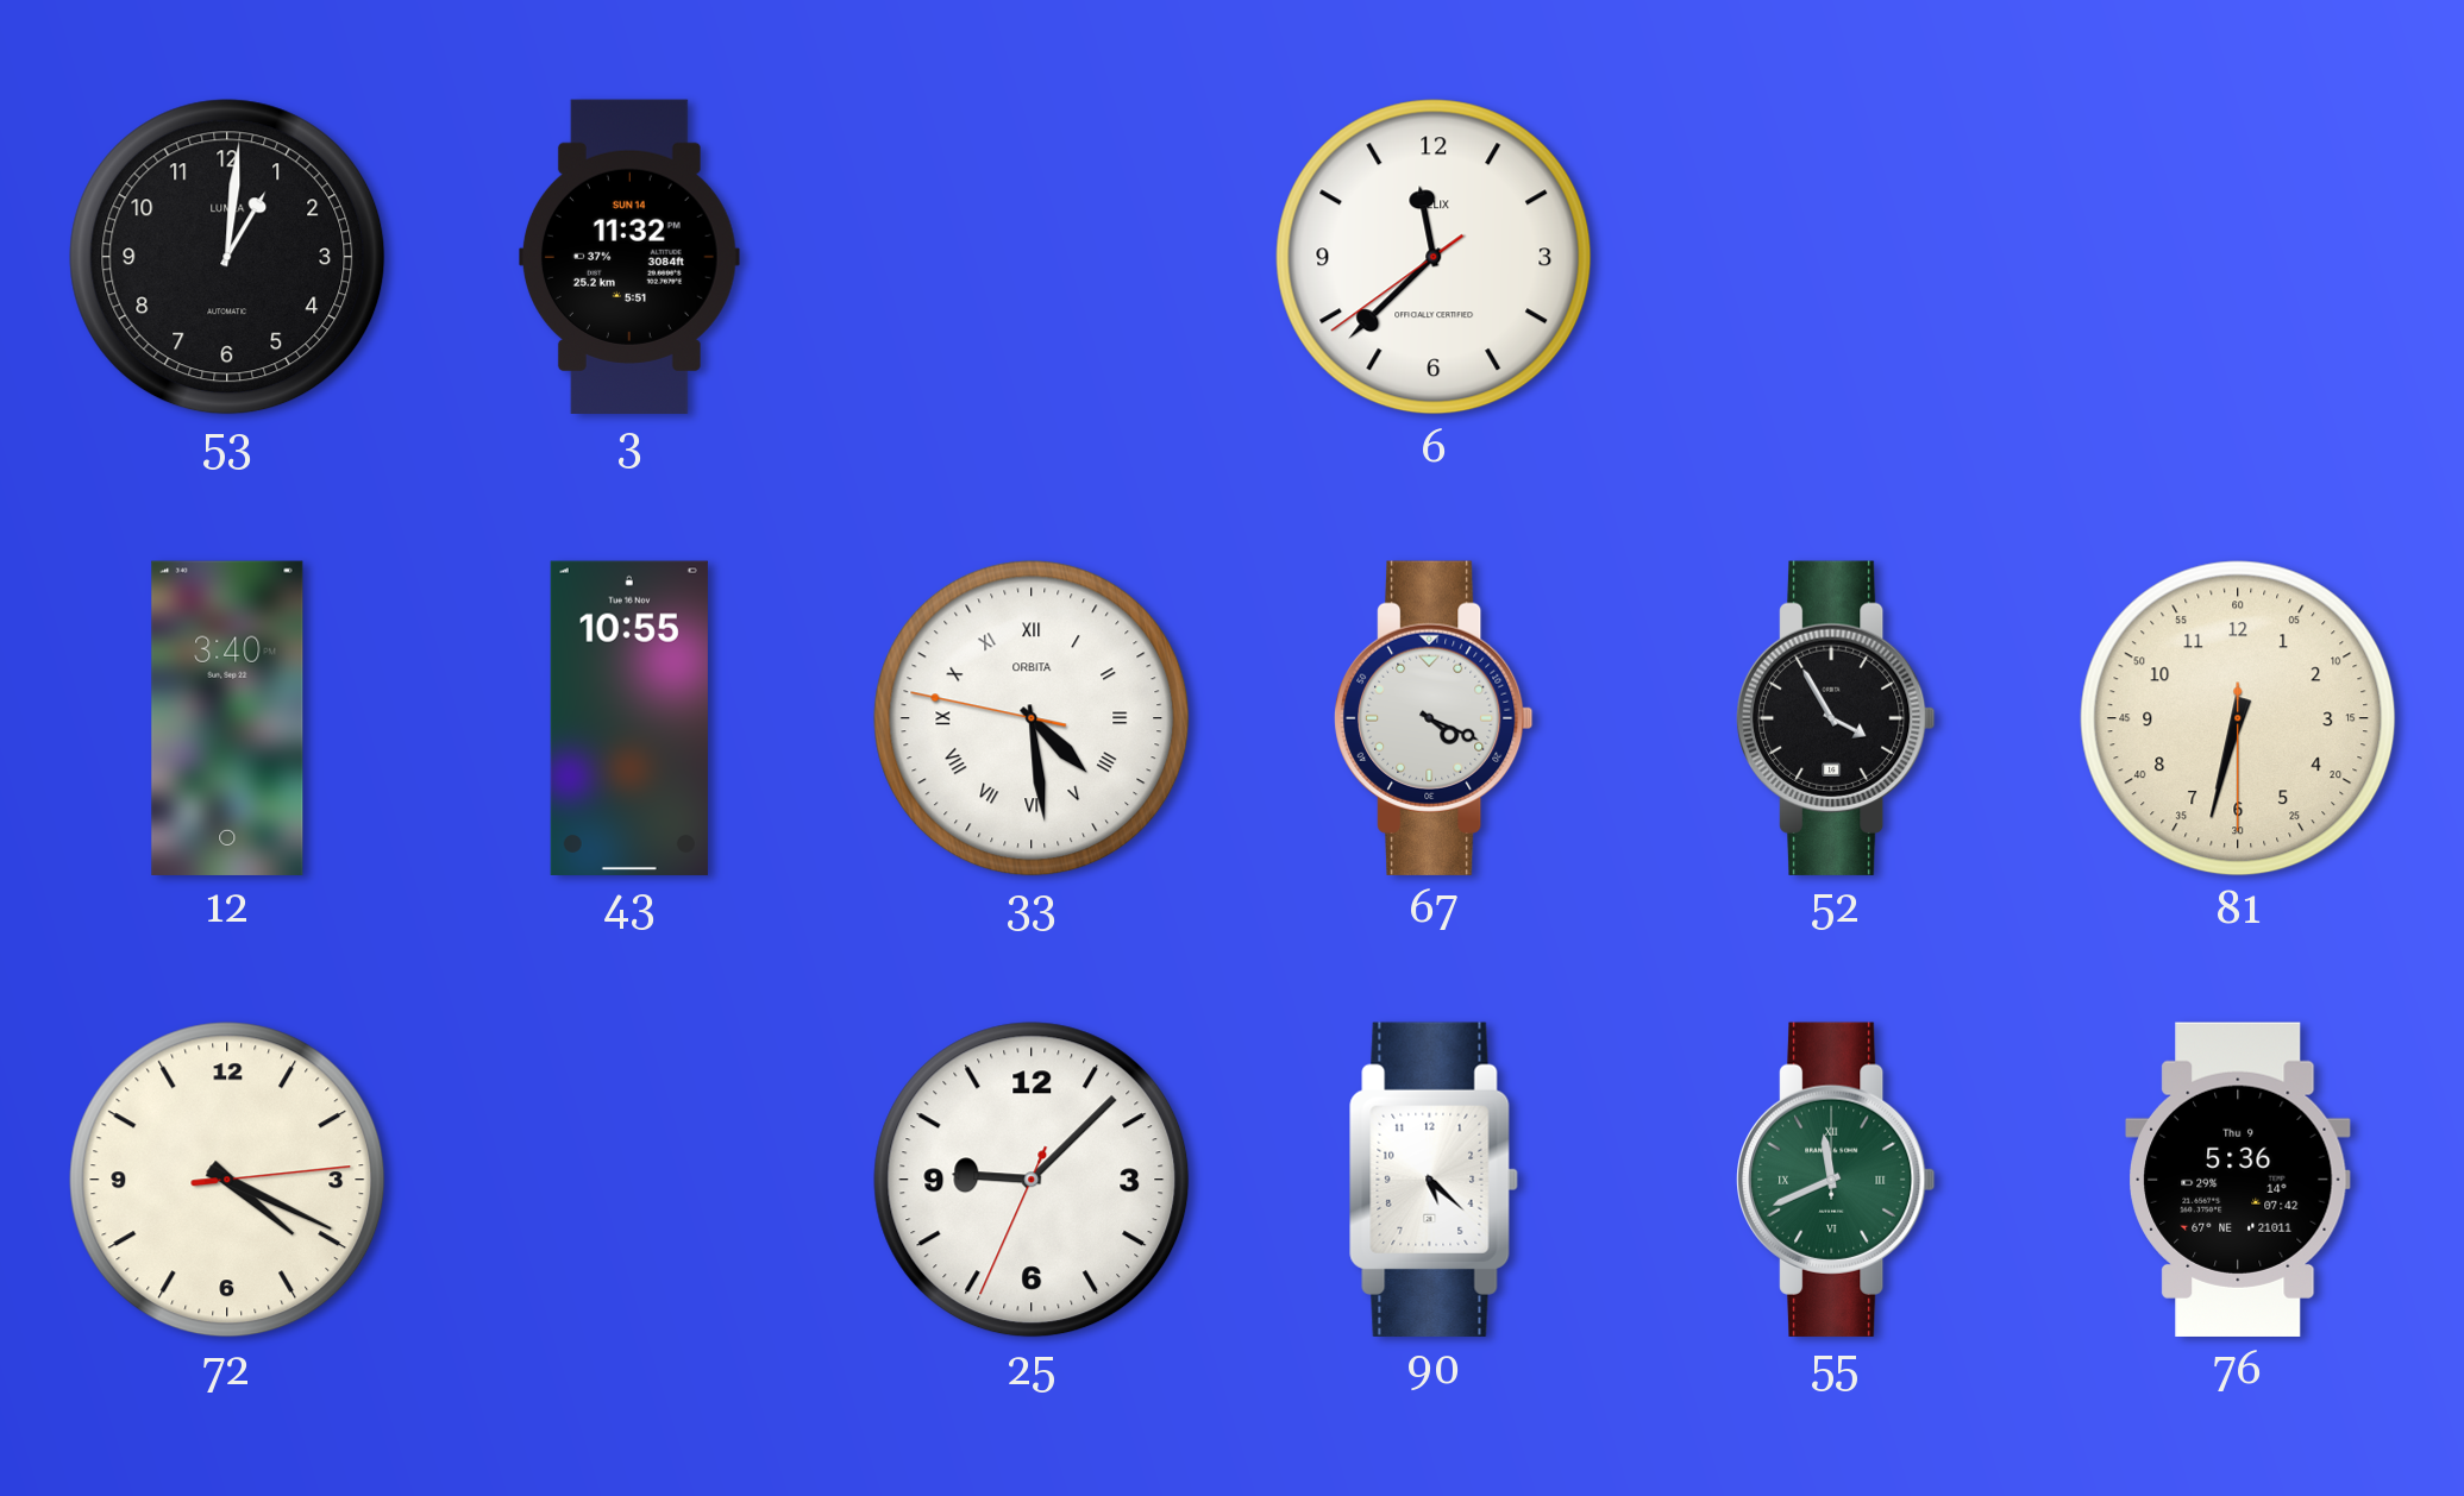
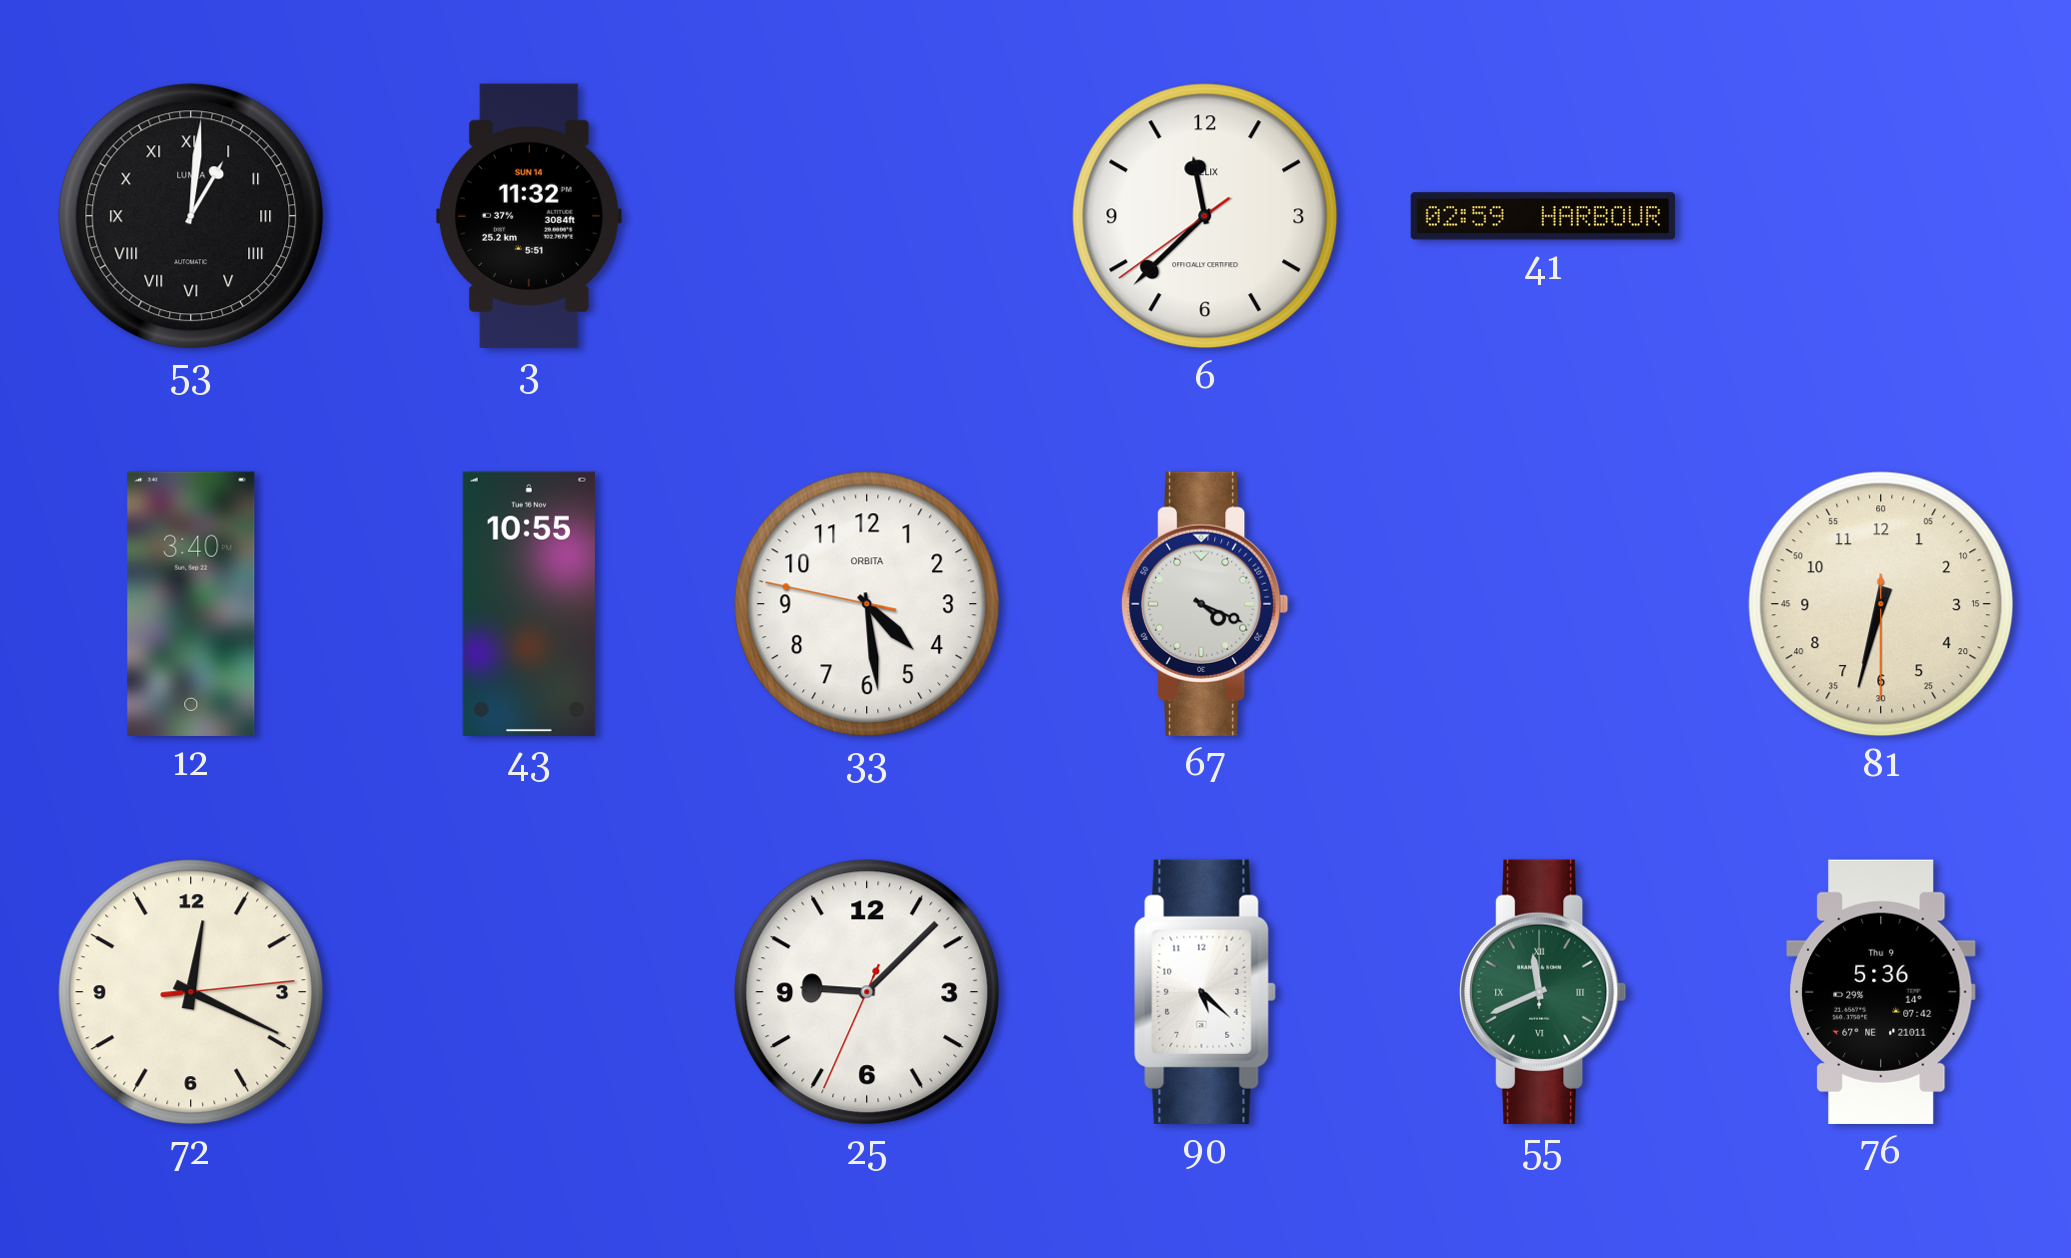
53 numerals: Arabic -> Roman
41: none -> 02:59
33 numerals: Roman -> Arabic
52: 3:55 -> none
72: 4:19 -> 12:19
